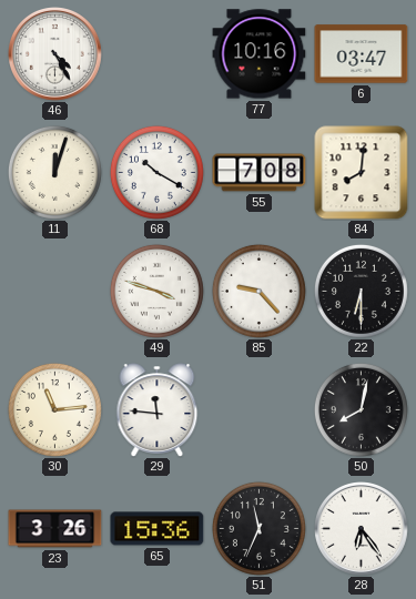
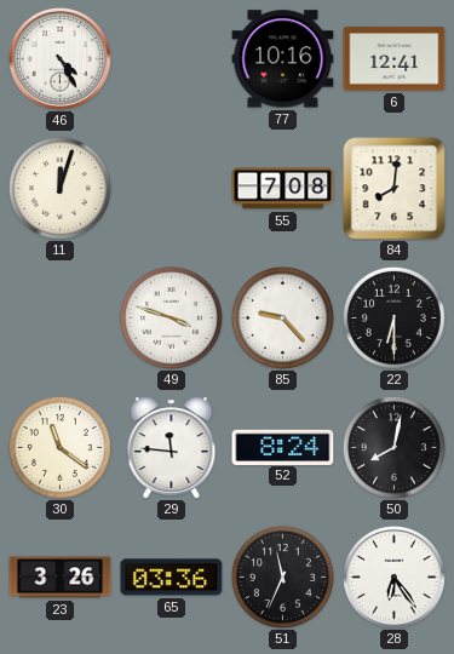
6: 03:47 -> 12:41
68: 10:20 -> none
30: 11:14 -> 11:21
52: none -> 8:24
65: 15:36 -> 03:36
